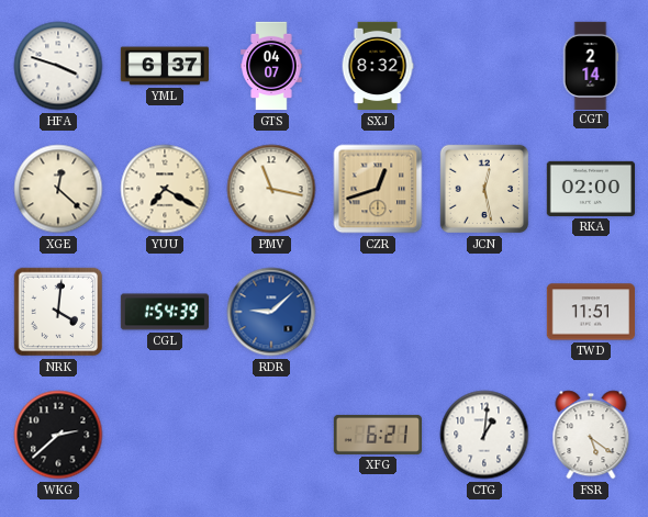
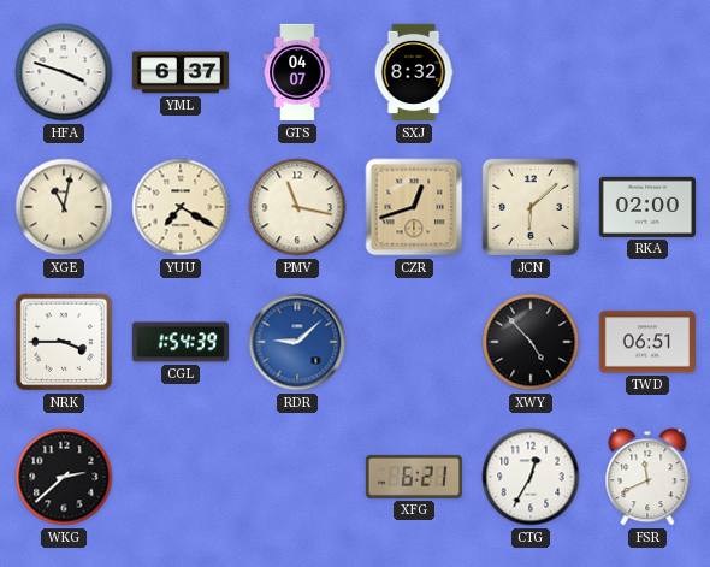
CGT: 2:14 -> none
XGE: 12:22 -> 11:02
JCN: 12:28 -> 6:08
NRK: 4:01 -> 3:45
XWY: none -> 4:53
TWD: 11:51 -> 06:51
CTG: 1:01 -> 12:35
FSR: 5:21 -> 11:41
